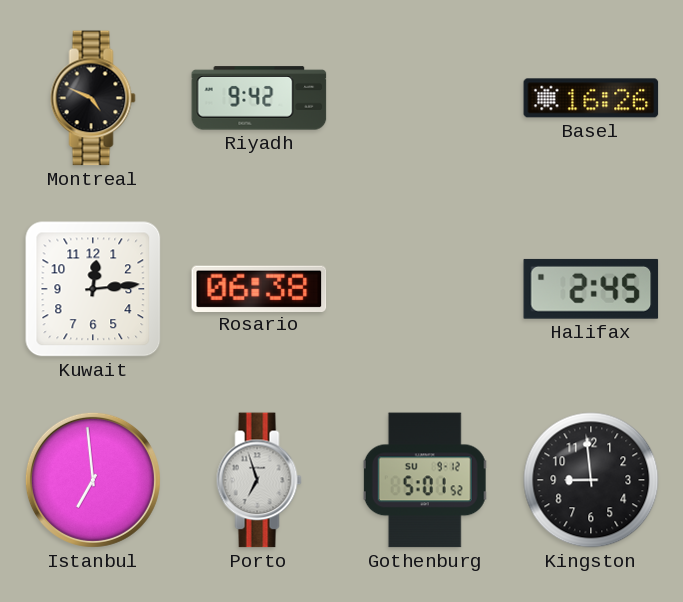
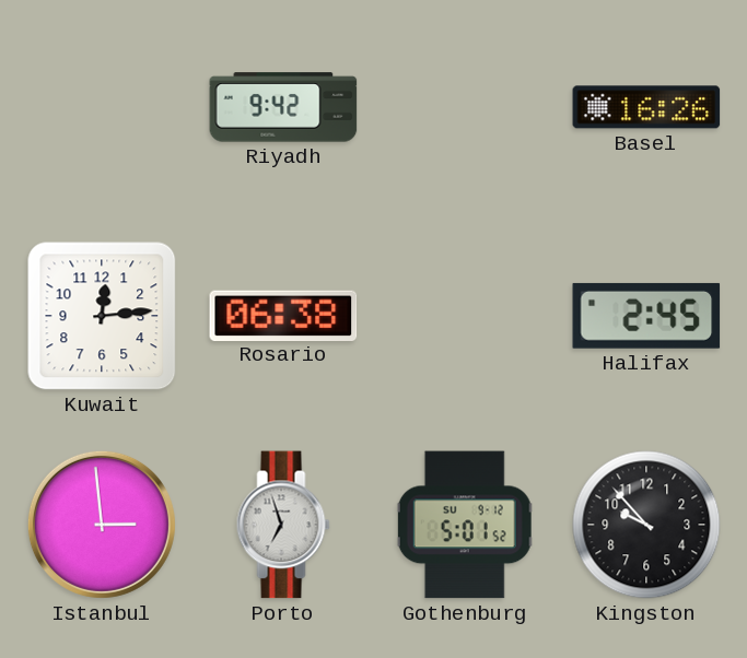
Montreal: 4:49 -> none
Istanbul: 6:59 -> 2:59
Kingston: 8:59 -> 9:53
